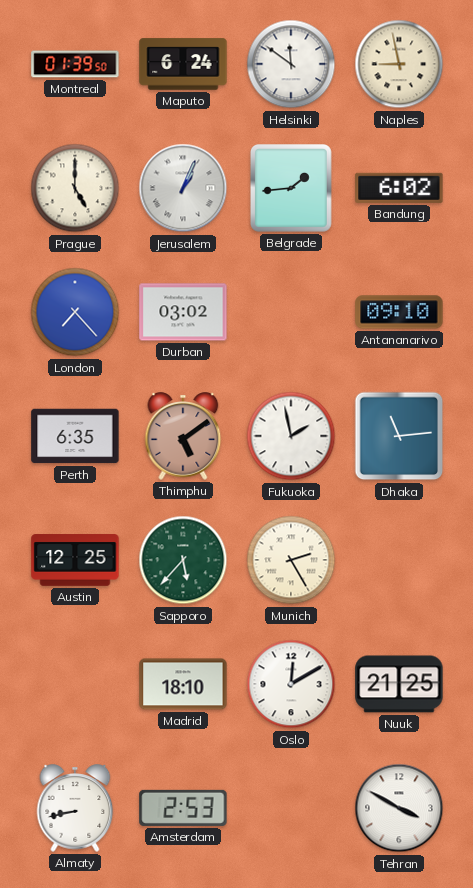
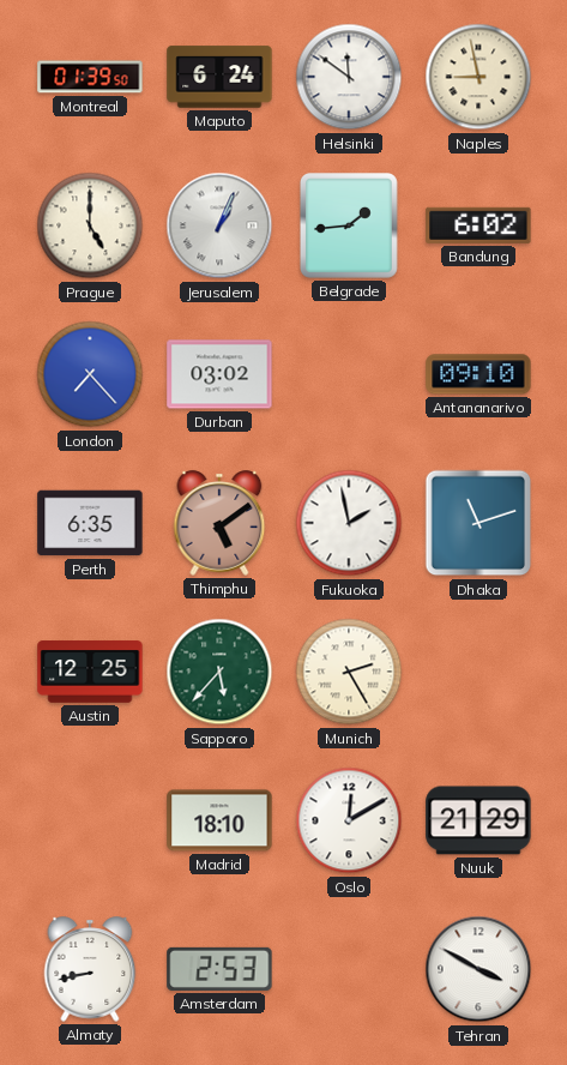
Dhaka: 11:14 -> 11:12
Nuuk: 21:25 -> 21:29
